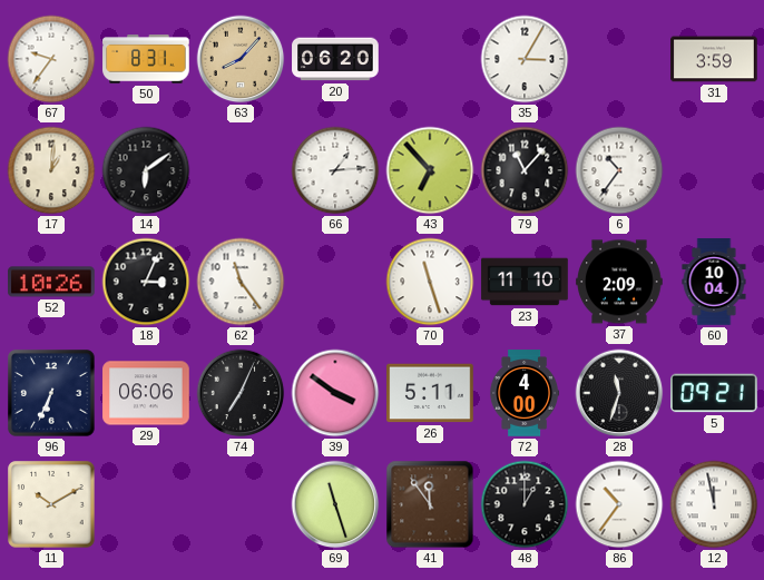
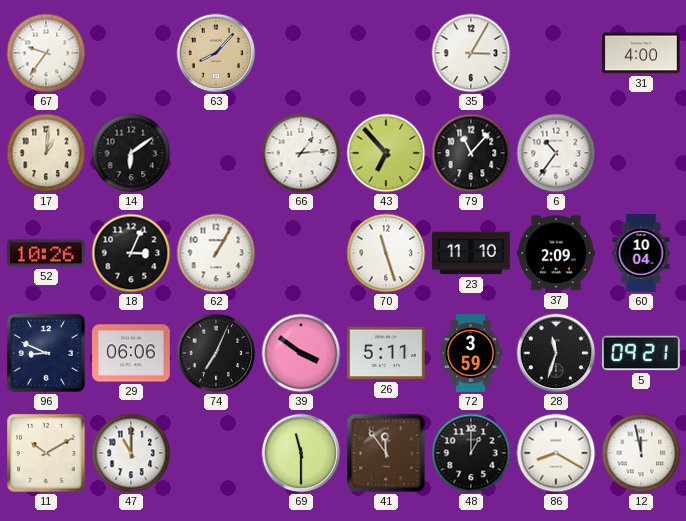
50: 8:31 -> none
20: 06:20 -> none
31: 3:59 -> 4:00
62: 11:24 -> 1:05
96: 6:34 -> 8:49
72: 4:00 -> 3:59
47: none -> 11:00
69: 11:27 -> 11:30
86: 10:36 -> 8:20
